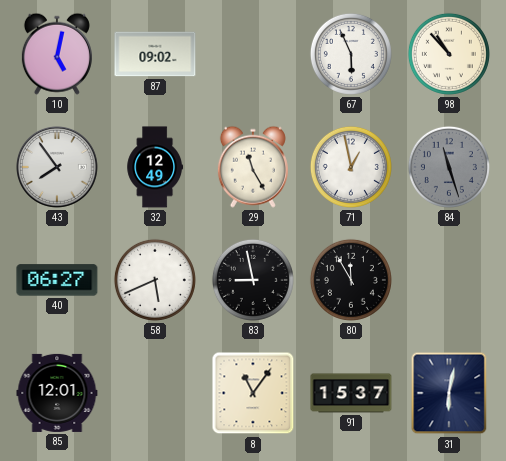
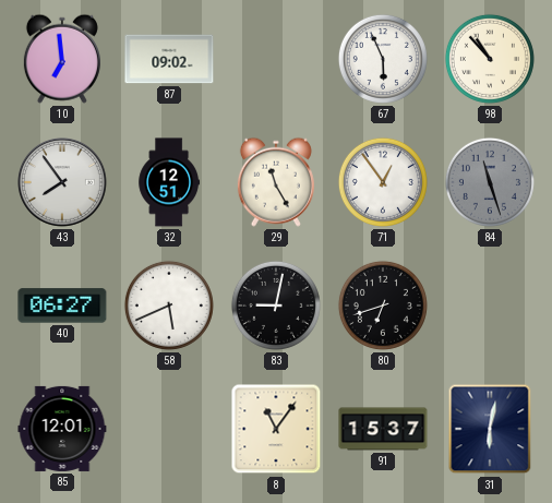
10: 5:02 -> 6:59
32: 12:49 -> 12:51
71: 12:58 -> 12:54
83: 8:58 -> 9:02
80: 11:55 -> 6:42
